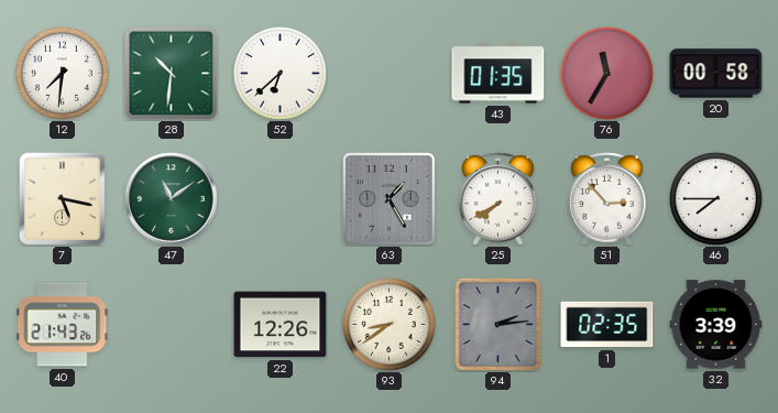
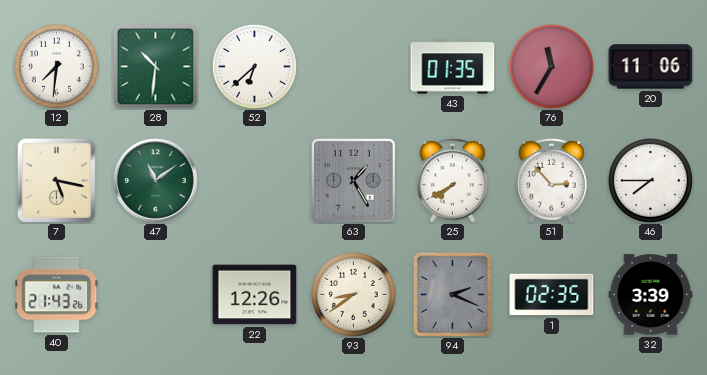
20: 00:58 -> 11:06
94: 2:14 -> 2:19
